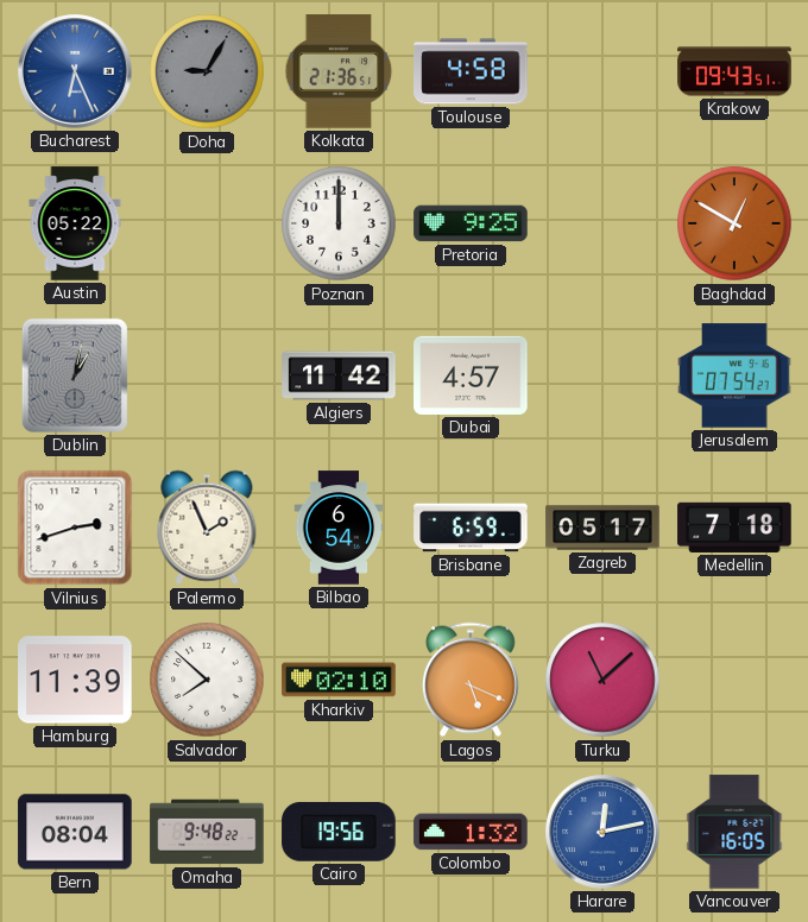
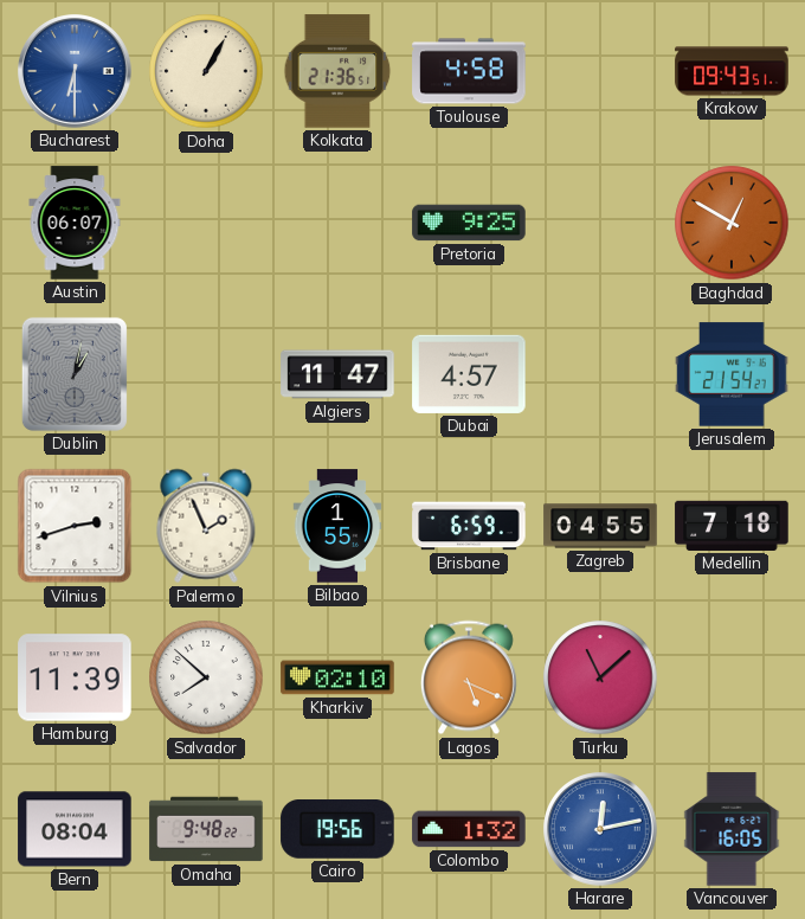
Bucharest: 6:26 -> 6:30
Doha: 9:05 -> 1:05
Doha dial: grey -> cream
Austin: 05:22 -> 06:07
Poznan: 12:00 -> none
Algiers: 11:42 -> 11:47
Jerusalem: 07:54 -> 21:54
Bilbao: 6:54 -> 1:55
Zagreb: 05:17 -> 04:55
